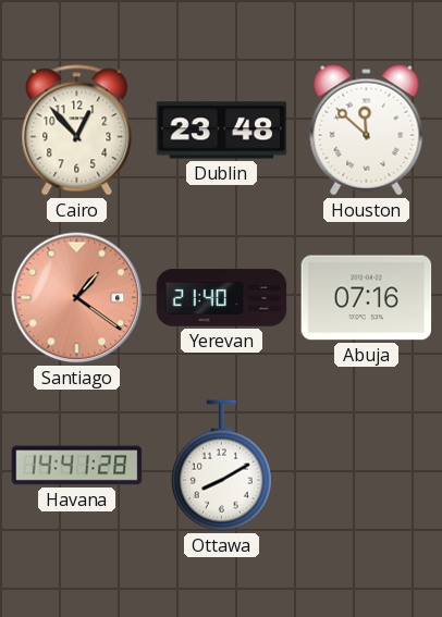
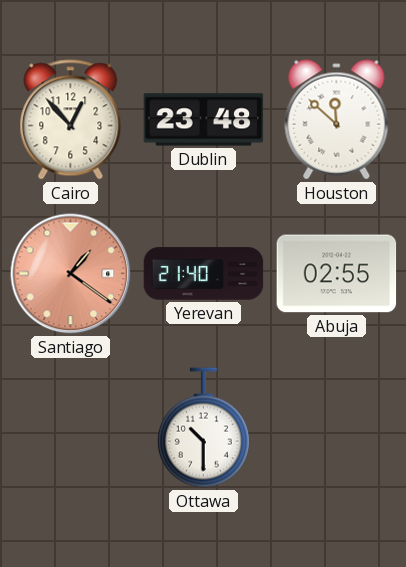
Abuja: 07:16 -> 02:55
Havana: 14:41 -> none
Ottawa: 8:10 -> 10:30
